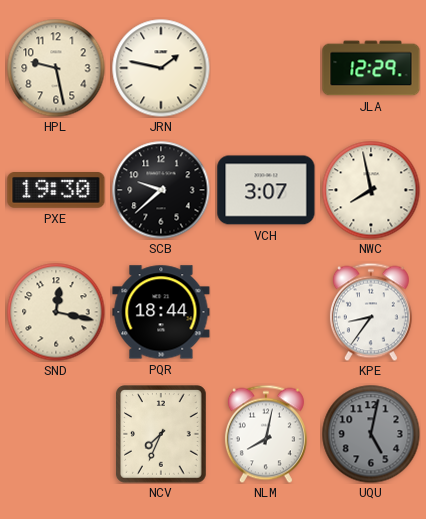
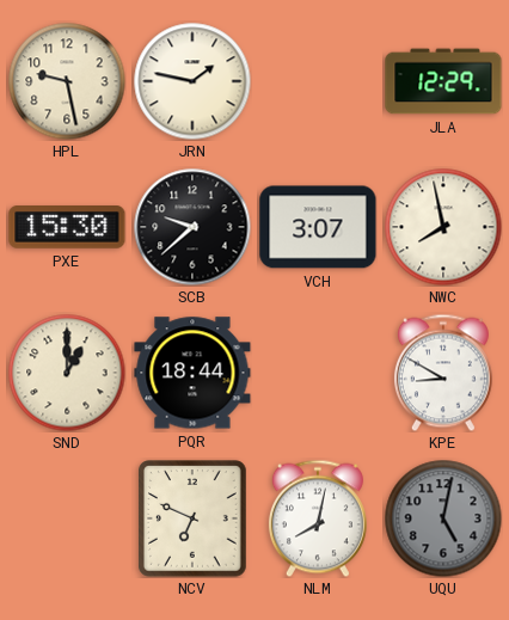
PXE: 19:30 -> 15:30
SND: 12:17 -> 1:00
KPE: 8:36 -> 8:50
NCV: 7:34 -> 6:49
